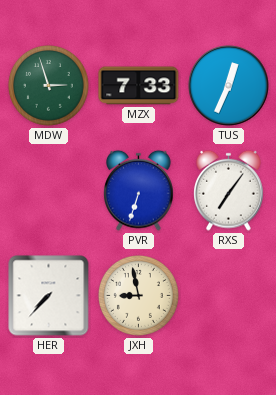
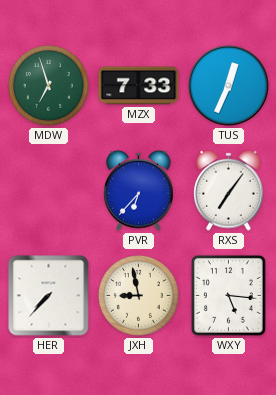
MDW: 2:57 -> 6:57
PVR: 6:33 -> 6:37
WXY: none -> 5:16
